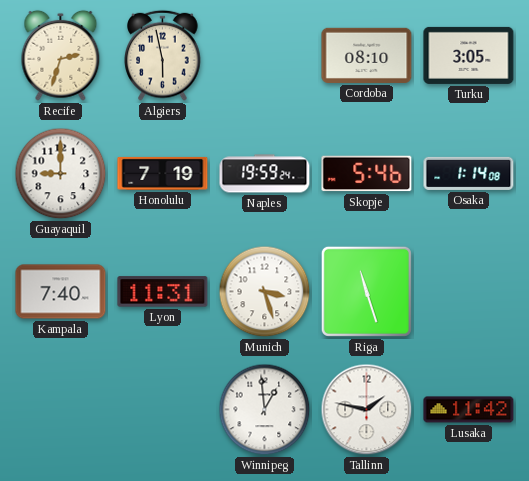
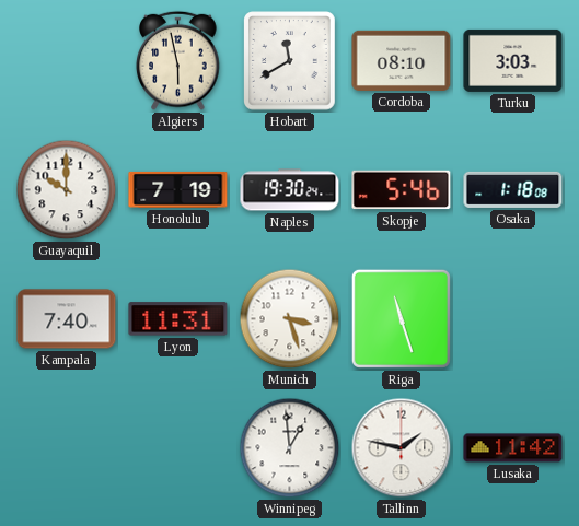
Recife: 2:33 -> none
Hobart: none -> 11:40
Turku: 3:05 -> 3:03
Guayaquil: 9:00 -> 10:00
Naples: 19:59 -> 19:30
Osaka: 1:14 -> 1:18
